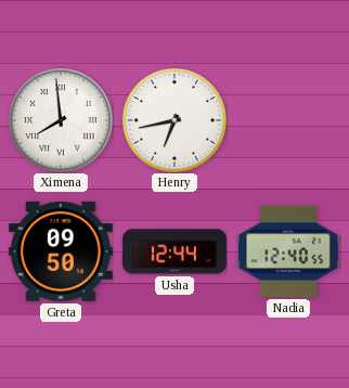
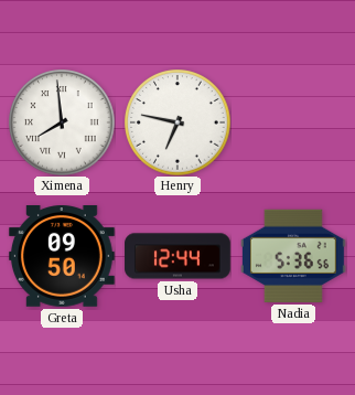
Henry: 6:43 -> 6:47
Nadia: 12:40 -> 5:36
